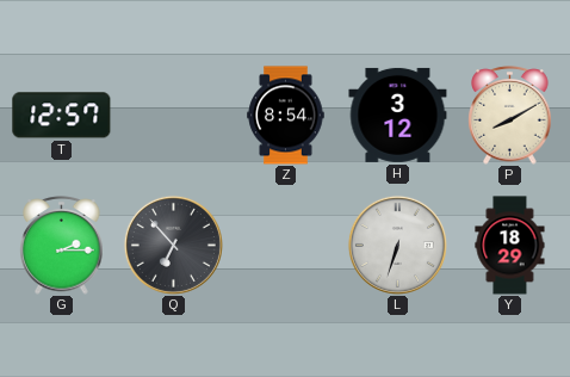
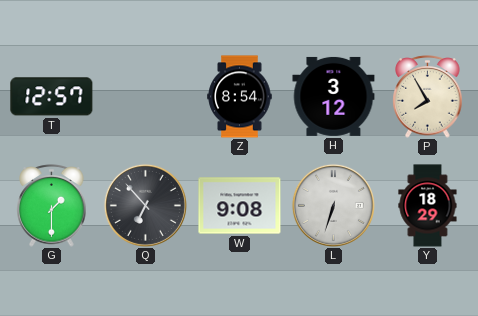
P: 8:10 -> 7:55
G: 2:15 -> 1:30
W: none -> 9:08
